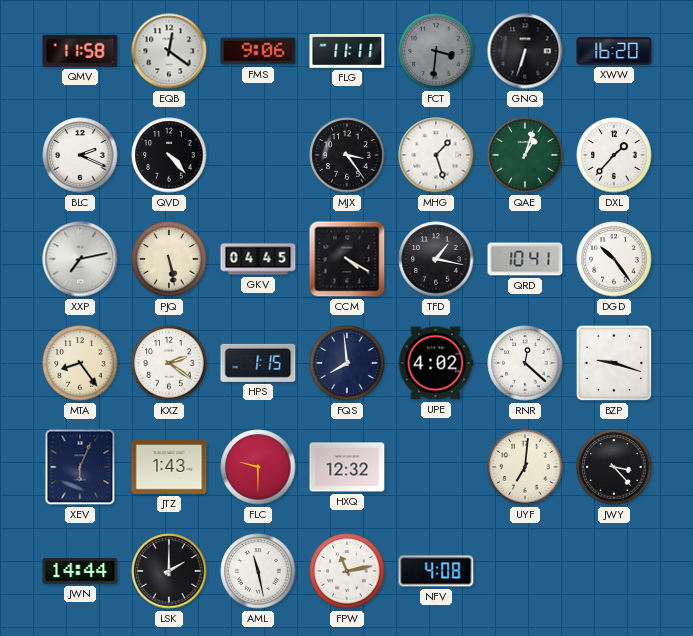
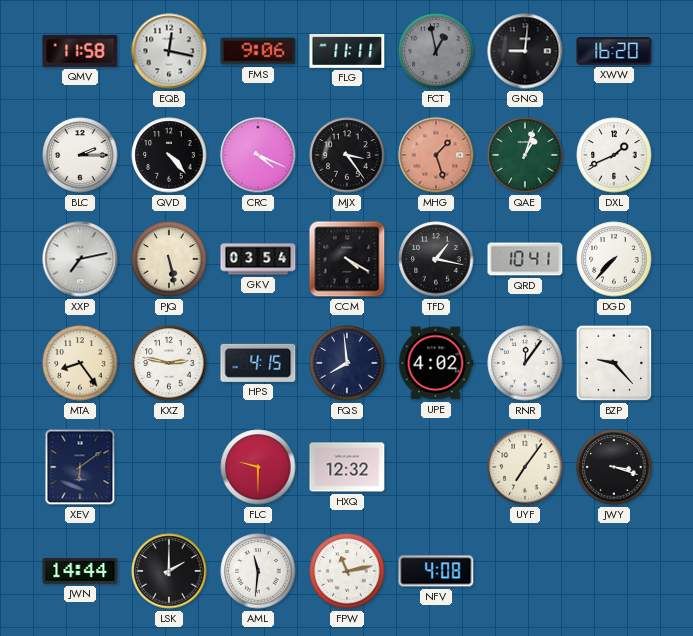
EQB: 12:21 -> 12:17
FCT: 3:31 -> 12:58
GNQ: 6:33 -> 9:01
BLC: 2:19 -> 2:15
CRC: none -> 4:19
MHG dial: white -> salmon
DXL: 1:37 -> 1:41
GKV: 04:45 -> 03:54
DGD: 10:24 -> 7:37
KXZ: 2:21 -> 2:47
HPS: 1:15 -> 4:15
RNR: 12:22 -> 12:06
BZP: 9:18 -> 9:23
XEV: 6:04 -> 6:09
JTZ: 1:43 -> none
UYF: 7:01 -> 7:06
JWY: 3:23 -> 3:18
AML: 11:28 -> 11:31
